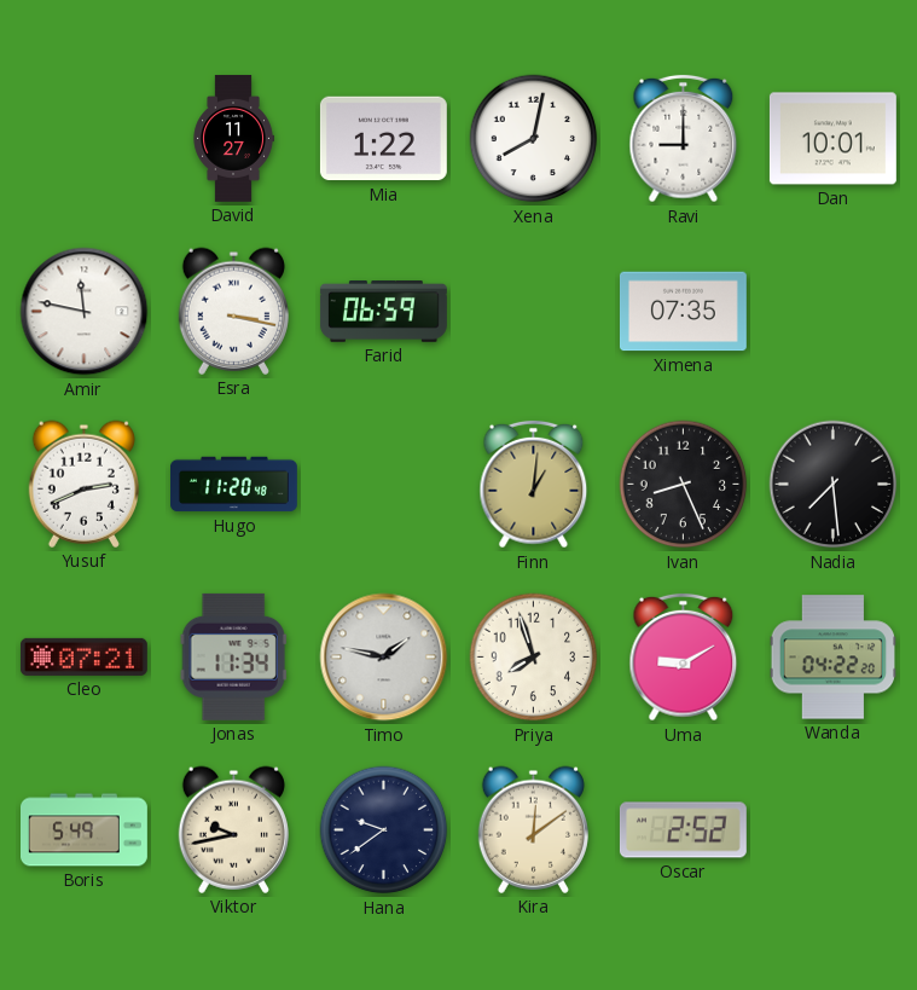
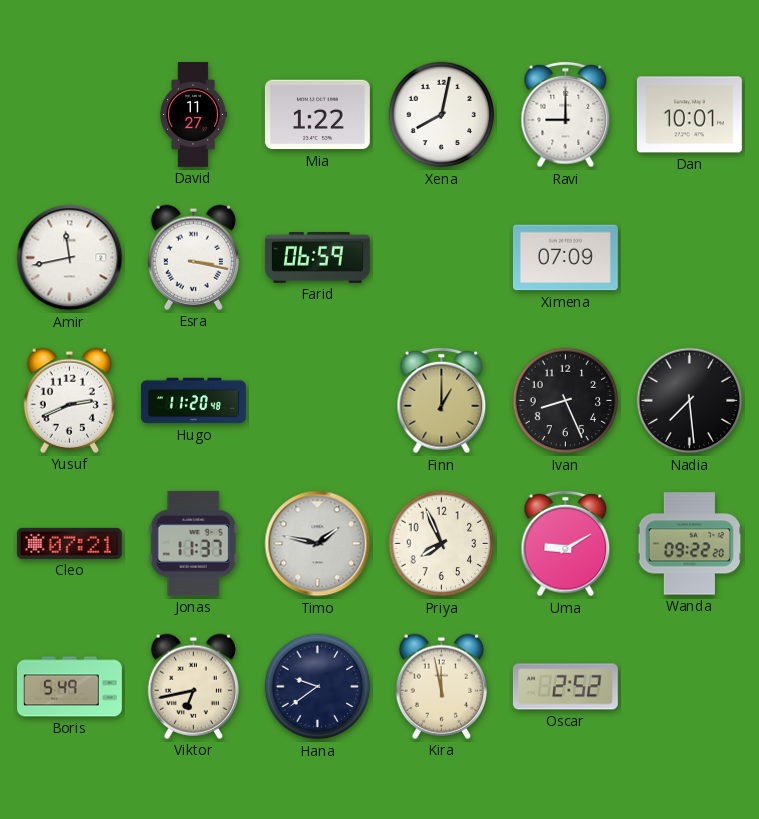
Amir: 11:47 -> 11:43
Ximena: 07:35 -> 07:09
Finn: 1:01 -> 1:00
Jonas: 11:34 -> 11:37
Priya: 7:57 -> 7:56
Wanda: 04:22 -> 09:22
Viktor: 9:43 -> 6:43
Kira: 12:09 -> 11:58
